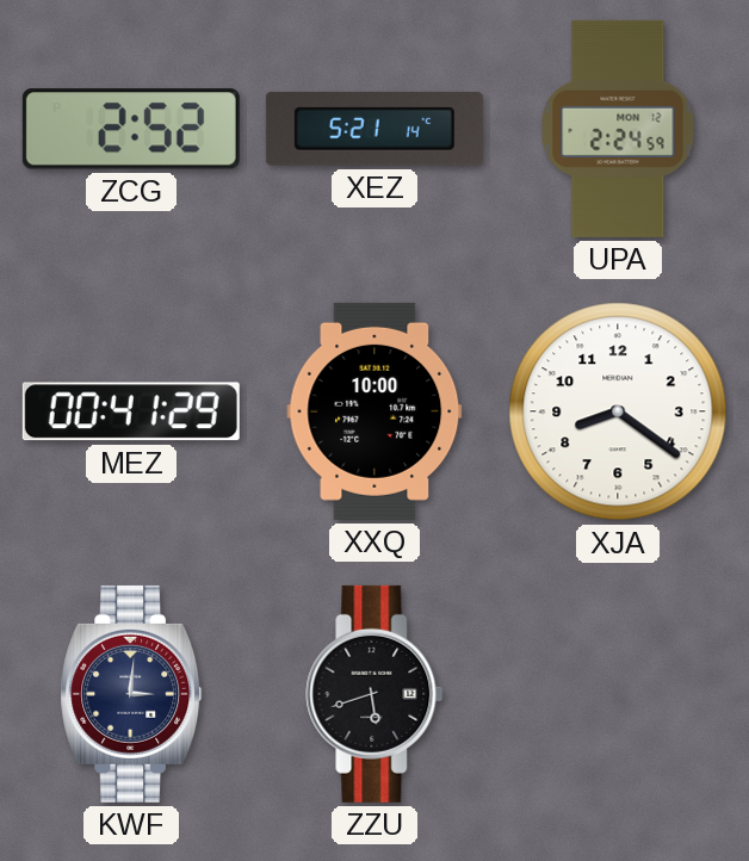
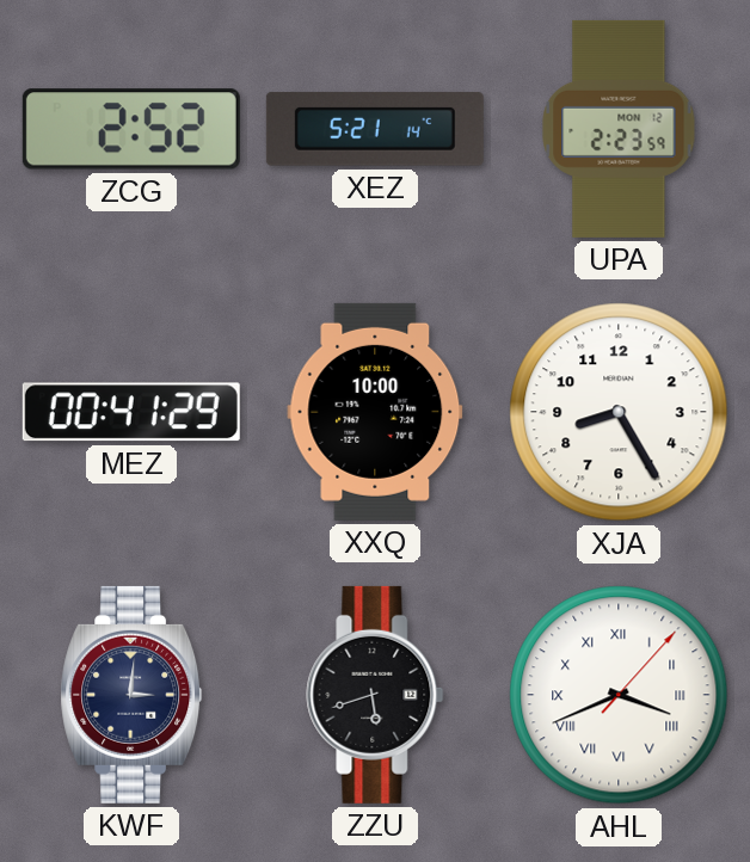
UPA: 2:24 -> 2:23
XJA: 8:21 -> 8:25
AHL: none -> 3:41
